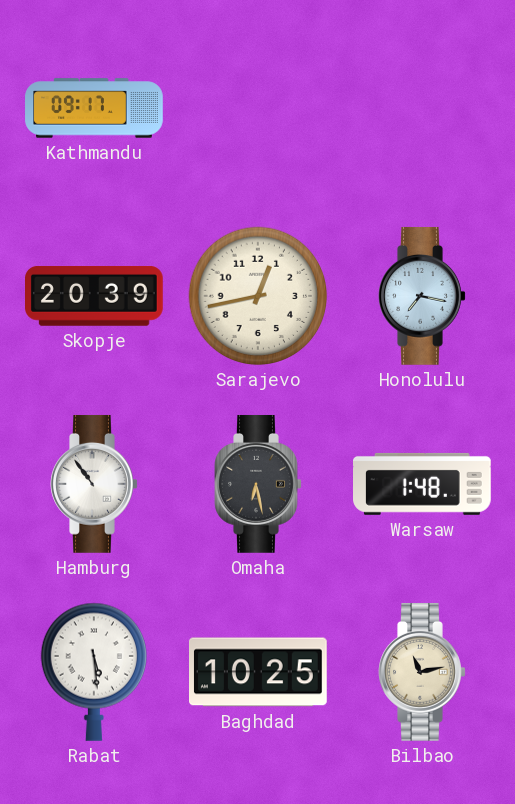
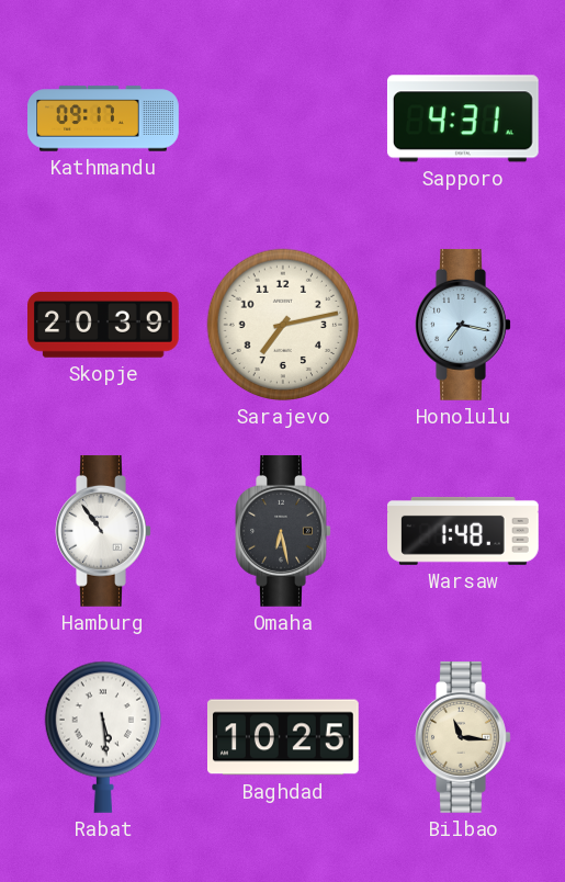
Sapporo: none -> 4:31
Sarajevo: 12:43 -> 7:13
Bilbao: 11:13 -> 11:16
